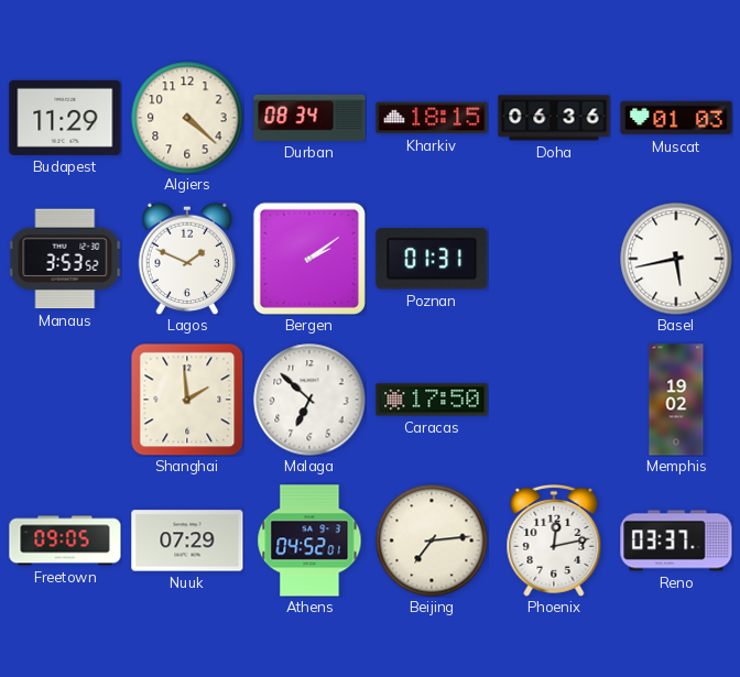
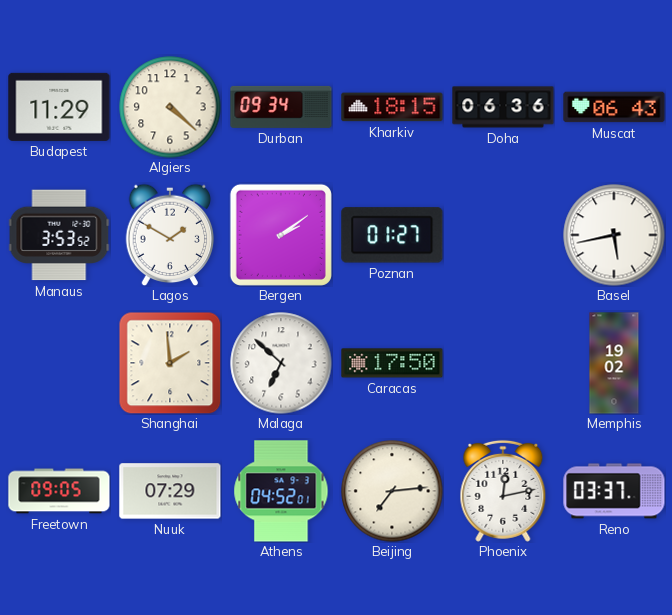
Durban: 08:34 -> 09:34
Muscat: 01:03 -> 06:43
Lagos: 1:49 -> 1:50
Poznan: 01:31 -> 01:27
